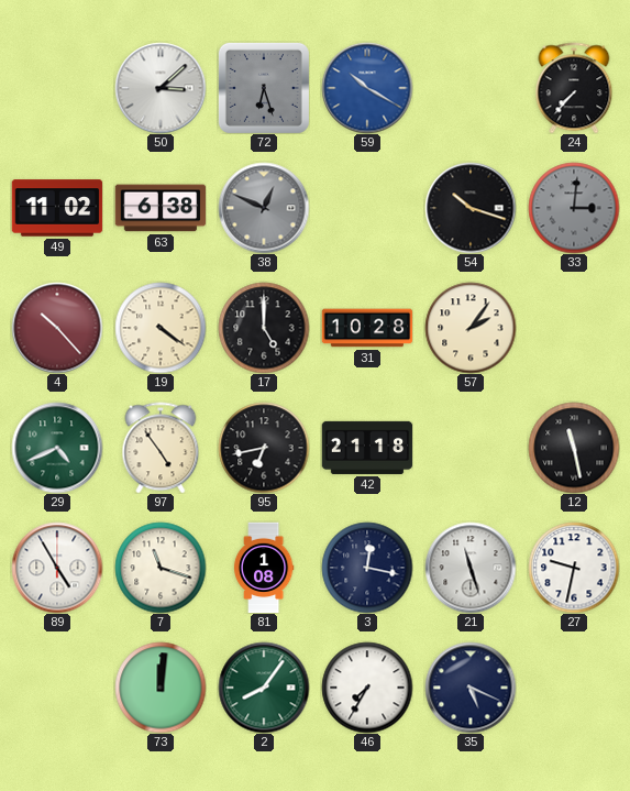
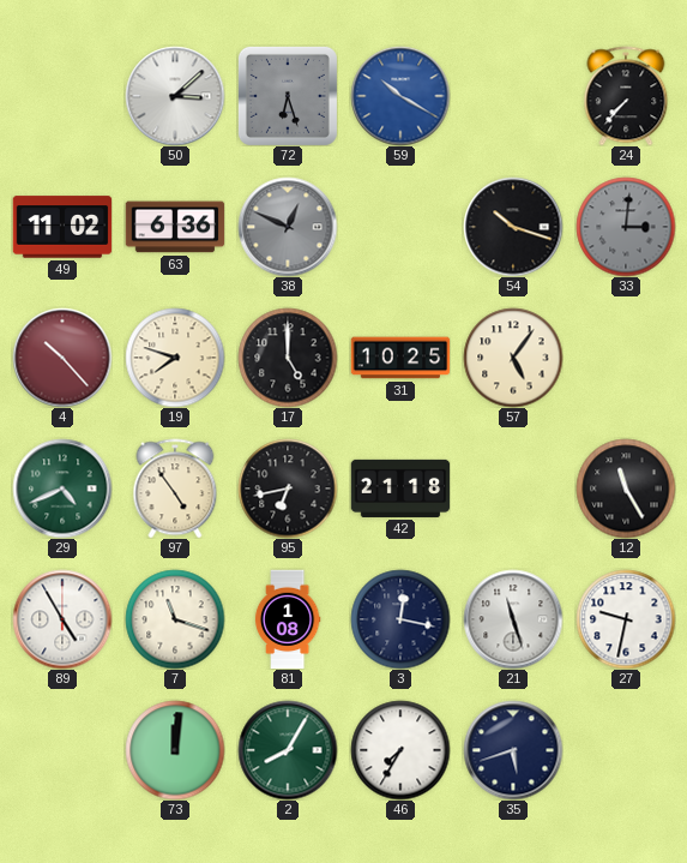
63: 6:38 -> 6:36
19: 4:21 -> 7:48
31: 10:28 -> 10:25
57: 2:06 -> 5:06
12: 11:28 -> 11:25
2: 8:06 -> 8:05
35: 5:19 -> 5:42
